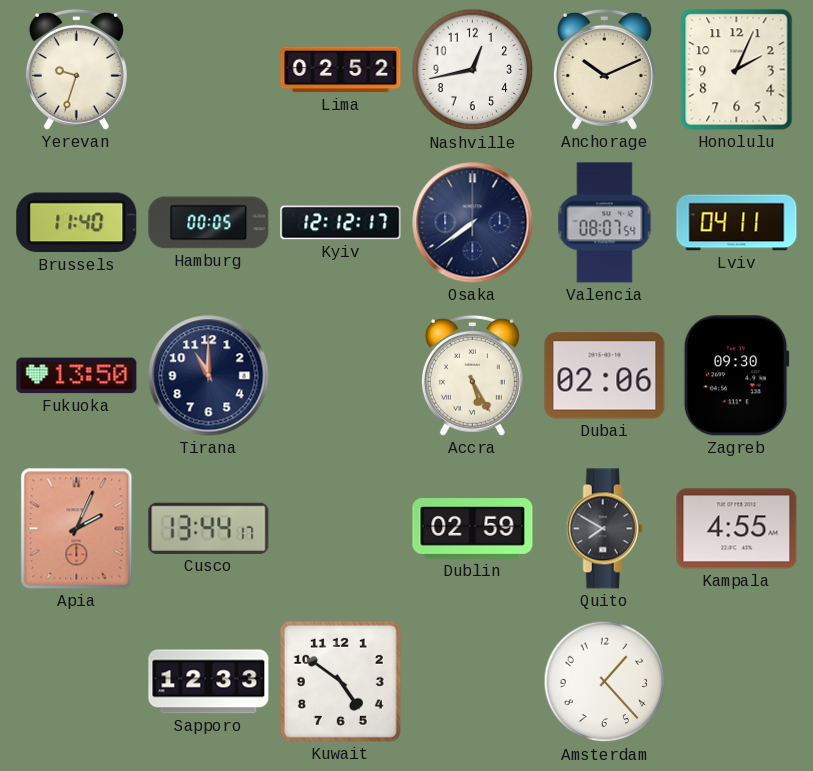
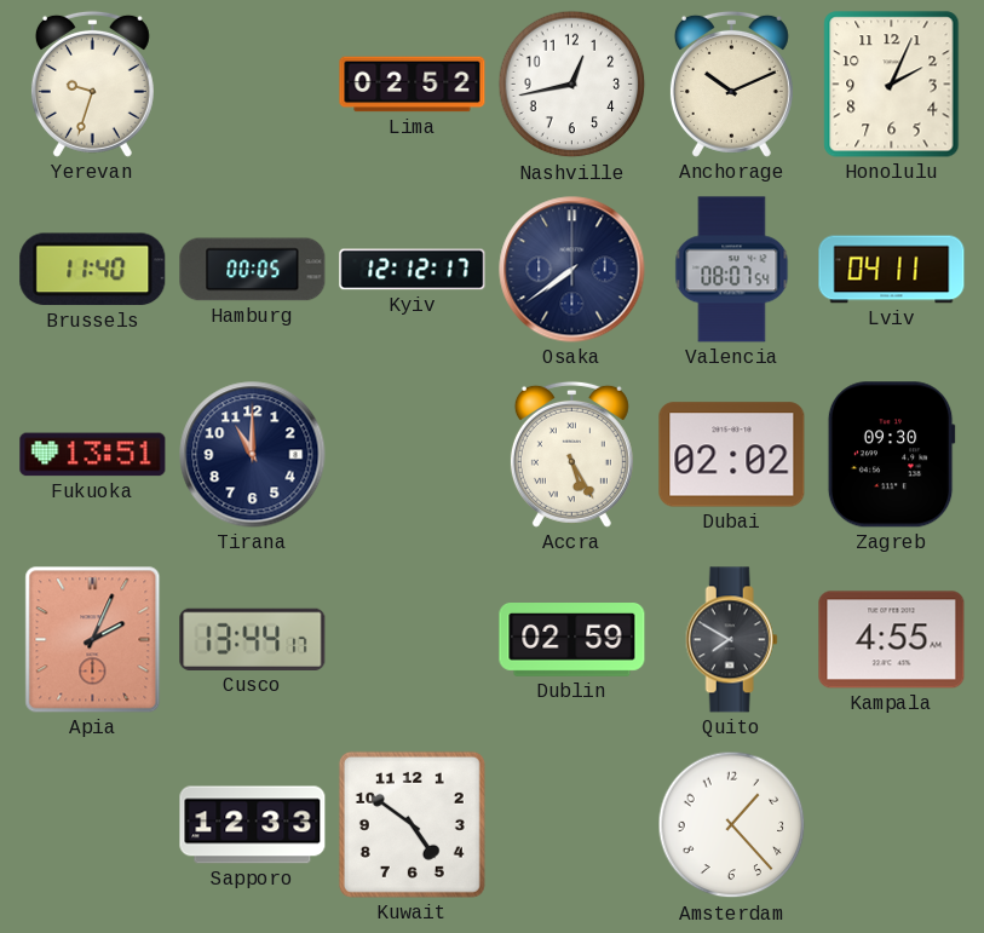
Fukuoka: 13:50 -> 13:51
Dubai: 02:06 -> 02:02
